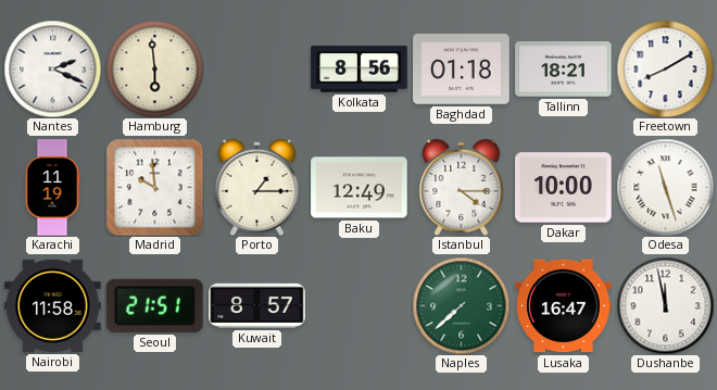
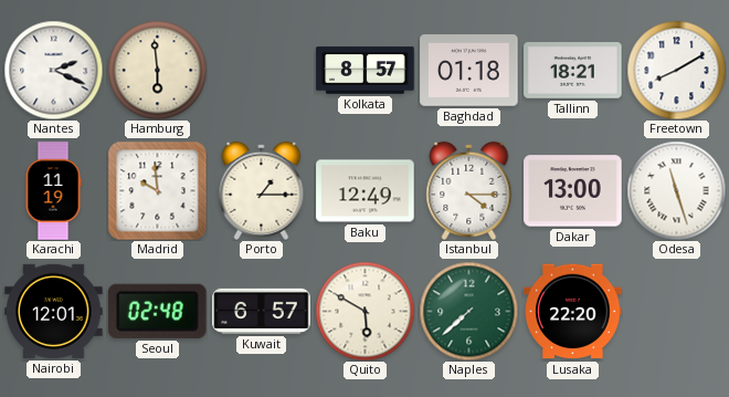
Kolkata: 8:56 -> 8:57
Dakar: 10:00 -> 13:00
Nairobi: 11:58 -> 12:01
Seoul: 21:51 -> 02:48
Kuwait: 8:57 -> 6:57
Quito: none -> 5:50
Lusaka: 16:47 -> 22:20
Dushanbe: 11:58 -> none
